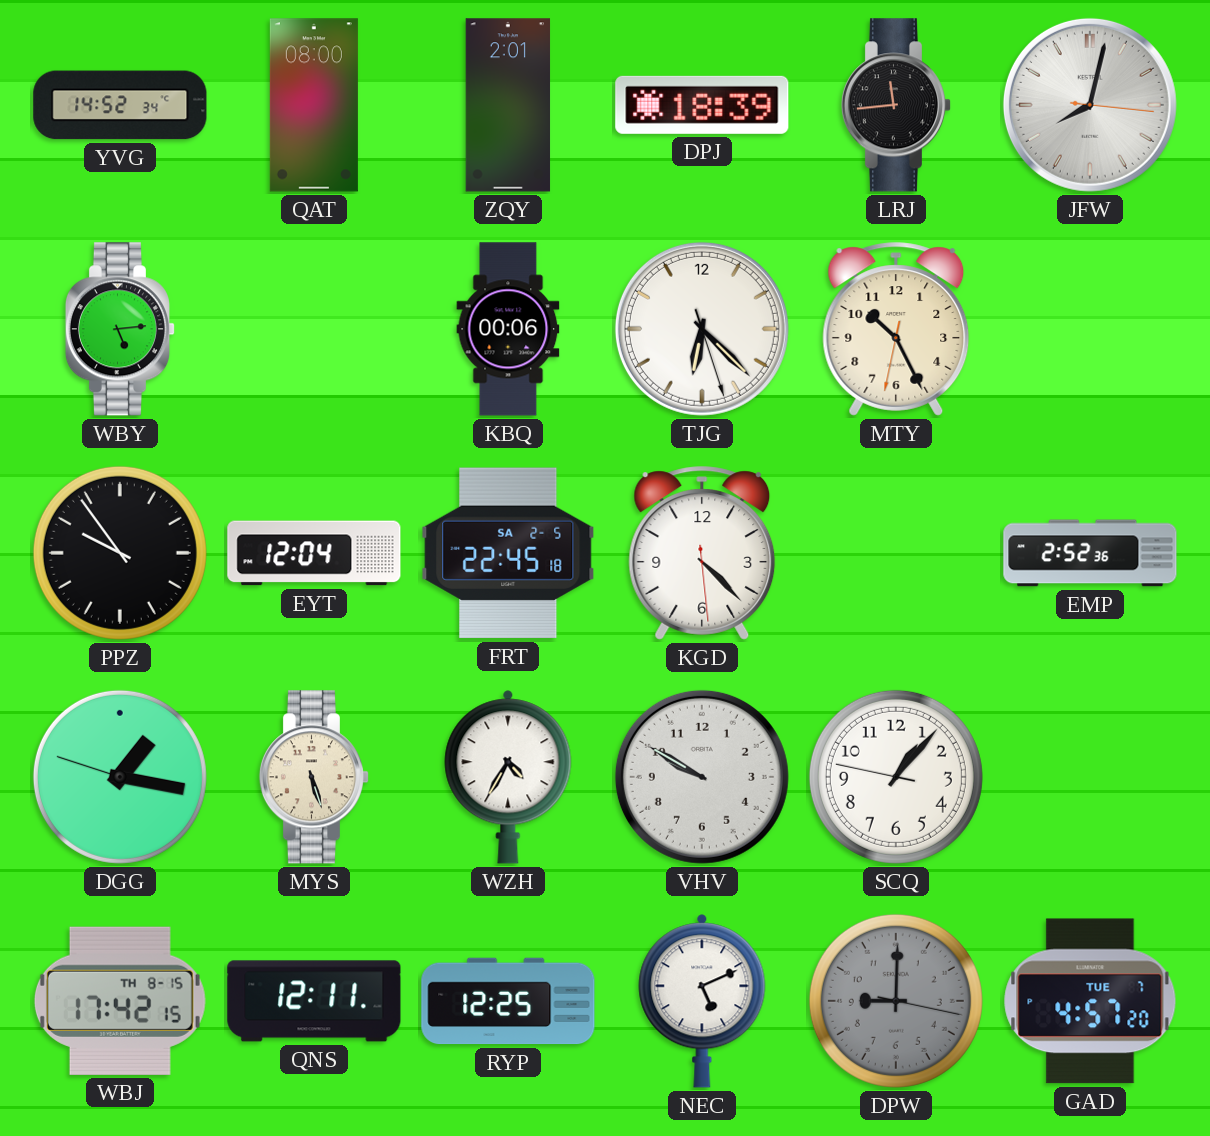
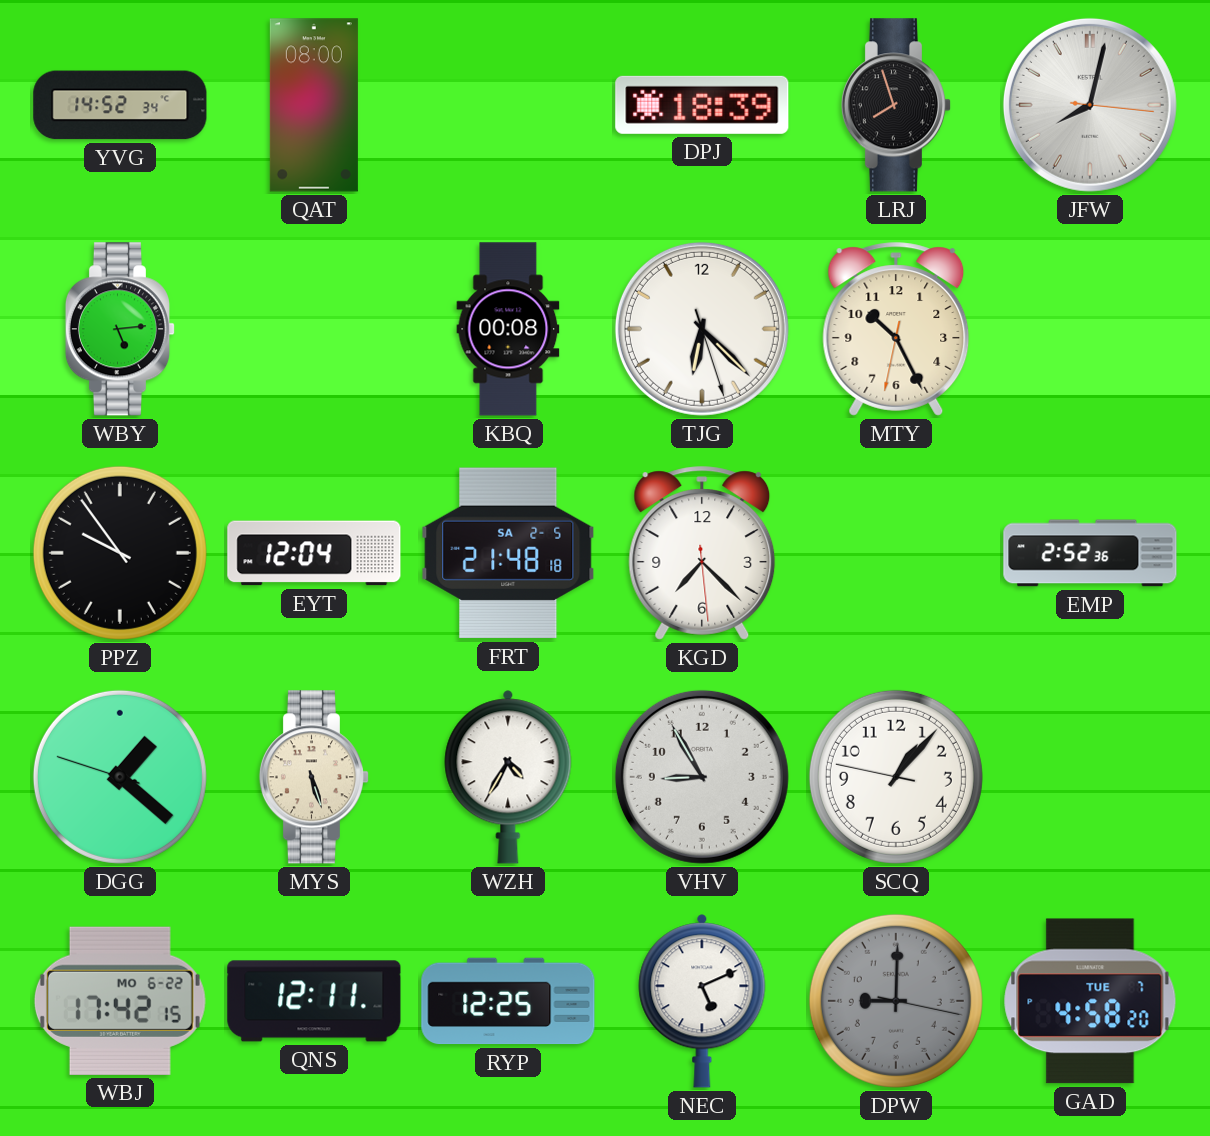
ZQY: 2:01 -> none
LRJ: 11:44 -> 7:57
KBQ: 00:06 -> 00:08
FRT: 22:45 -> 21:48
KGD: 4:22 -> 7:22
DGG: 1:16 -> 1:21
VHV: 9:50 -> 8:55
WBJ date: TH 8-15 -> MO 6-22
GAD: 4:57 -> 4:58
